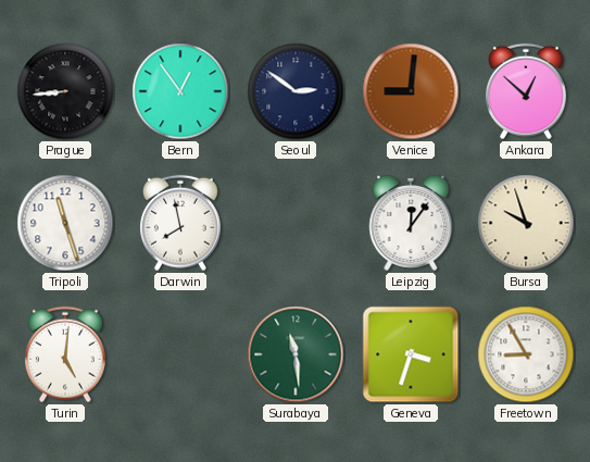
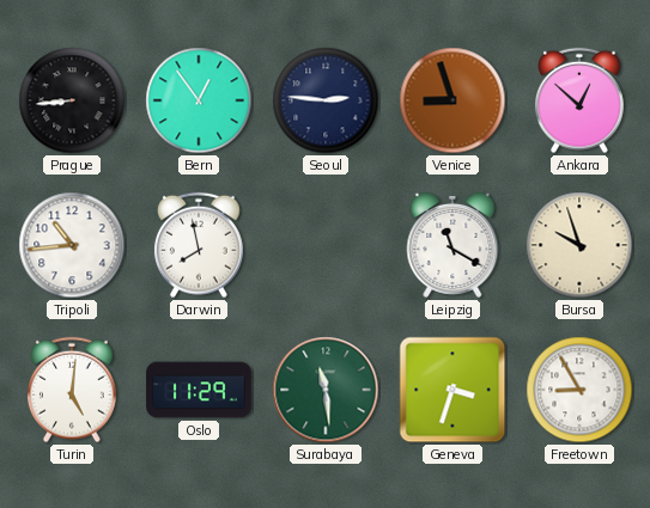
Seoul: 2:51 -> 2:46
Venice: 9:01 -> 8:57
Tripoli: 11:27 -> 10:44
Leipzig: 12:06 -> 11:20
Oslo: none -> 11:29
